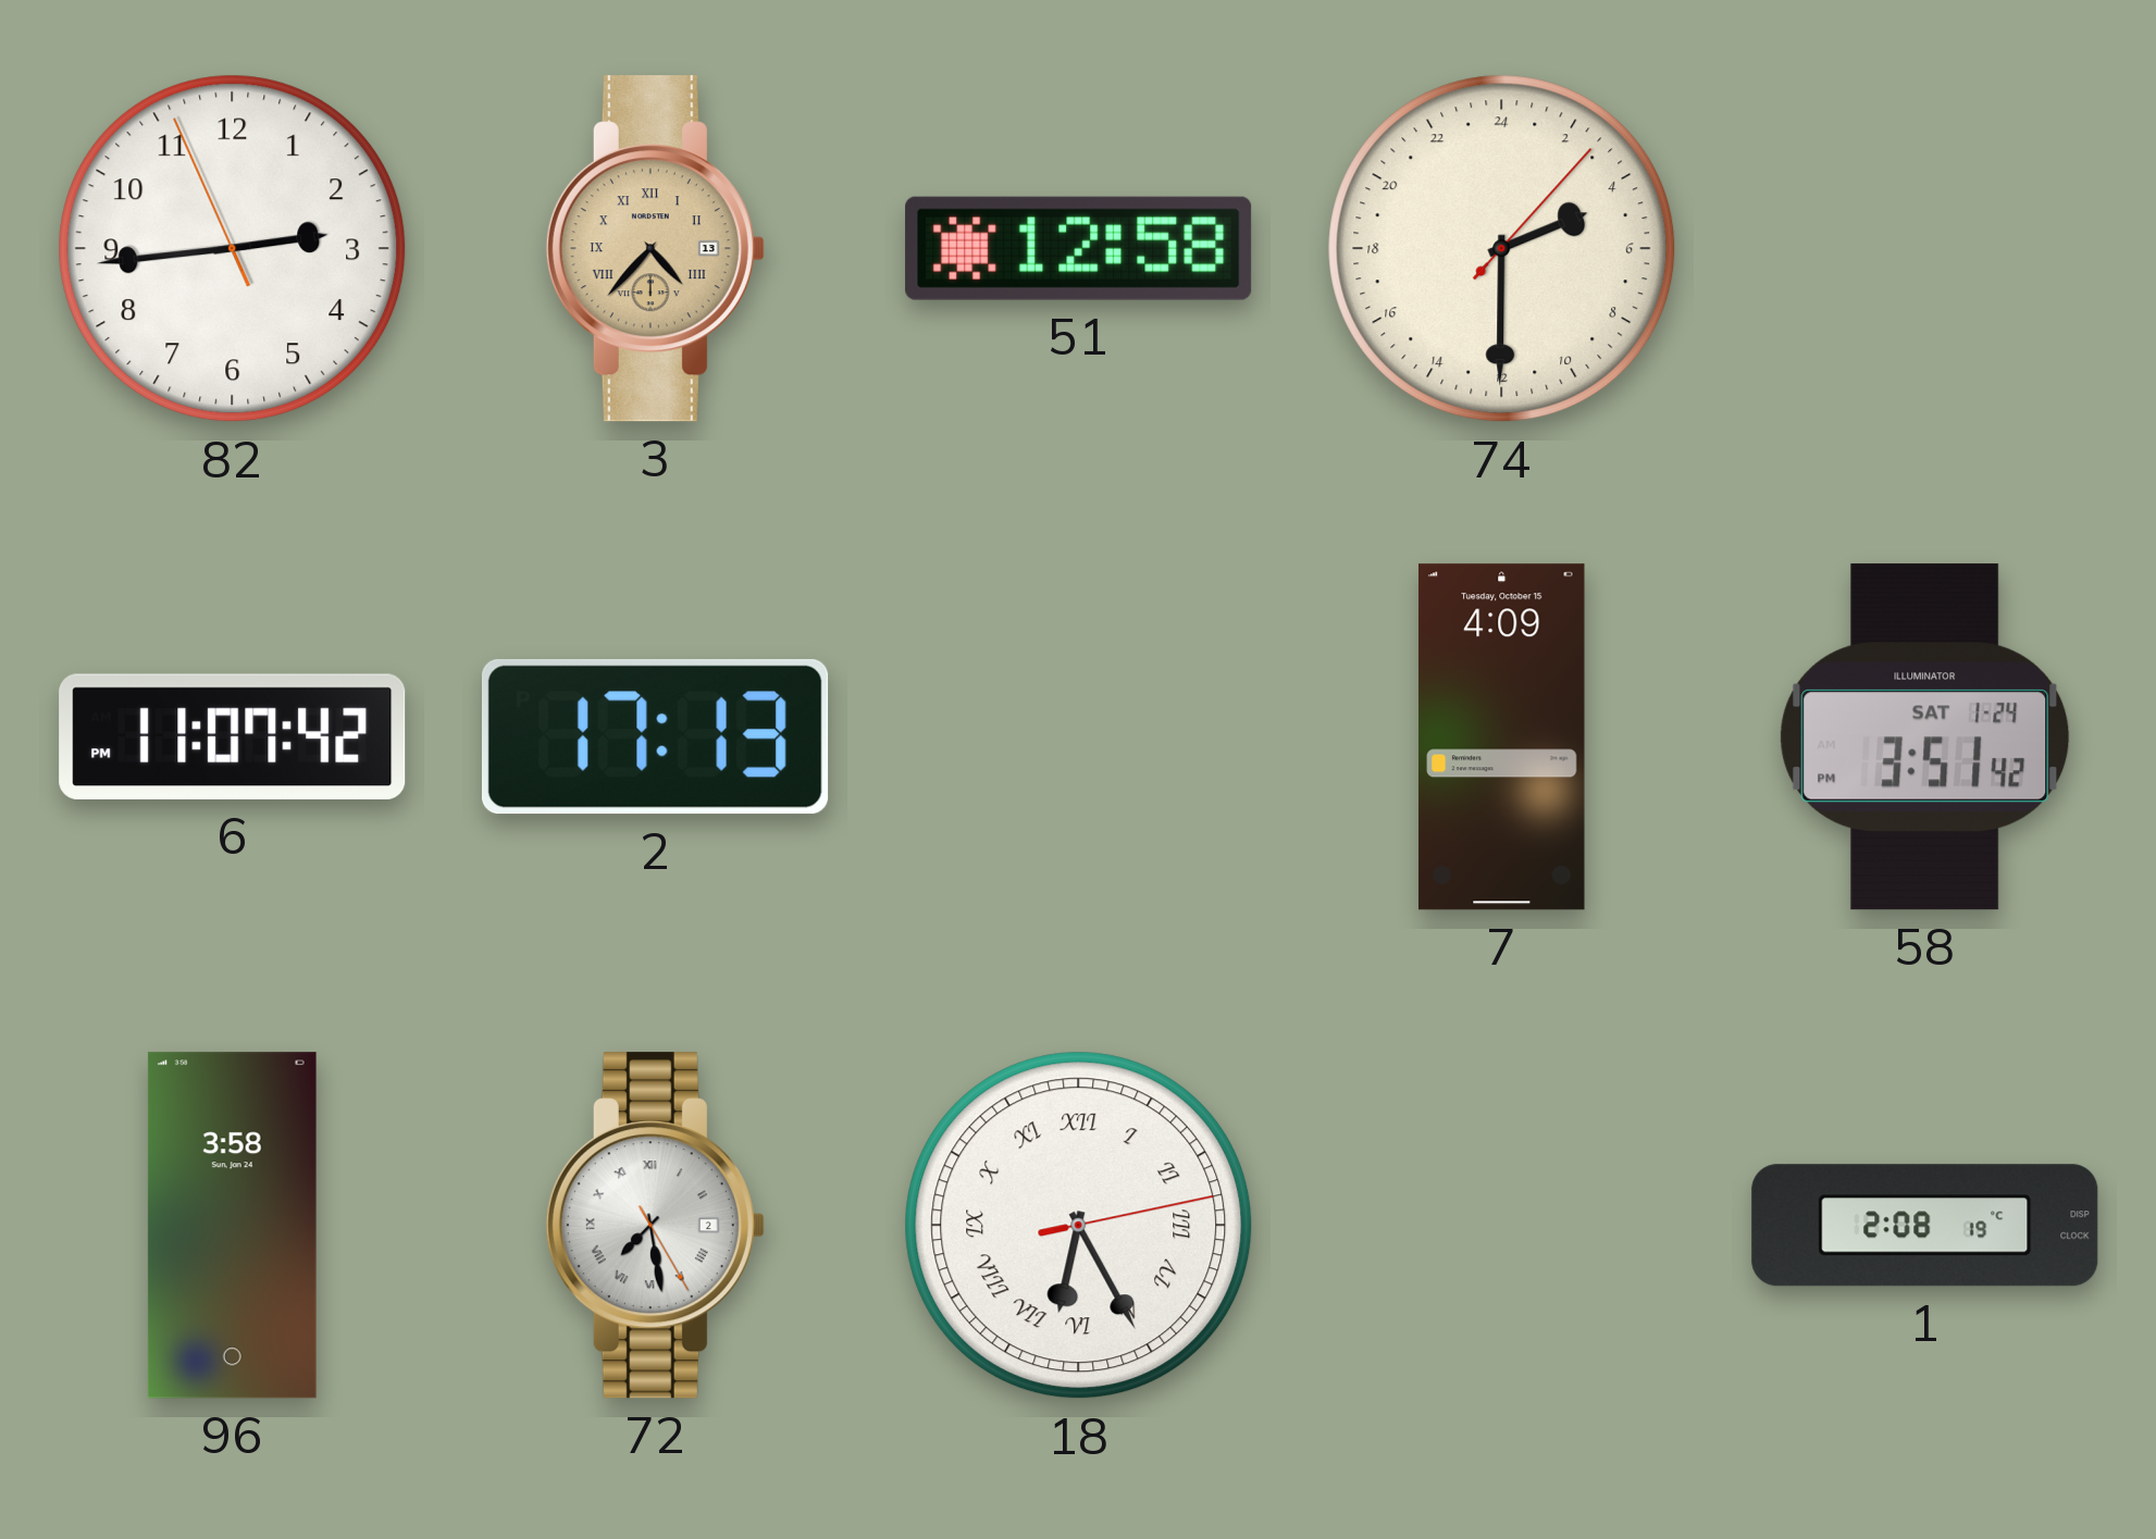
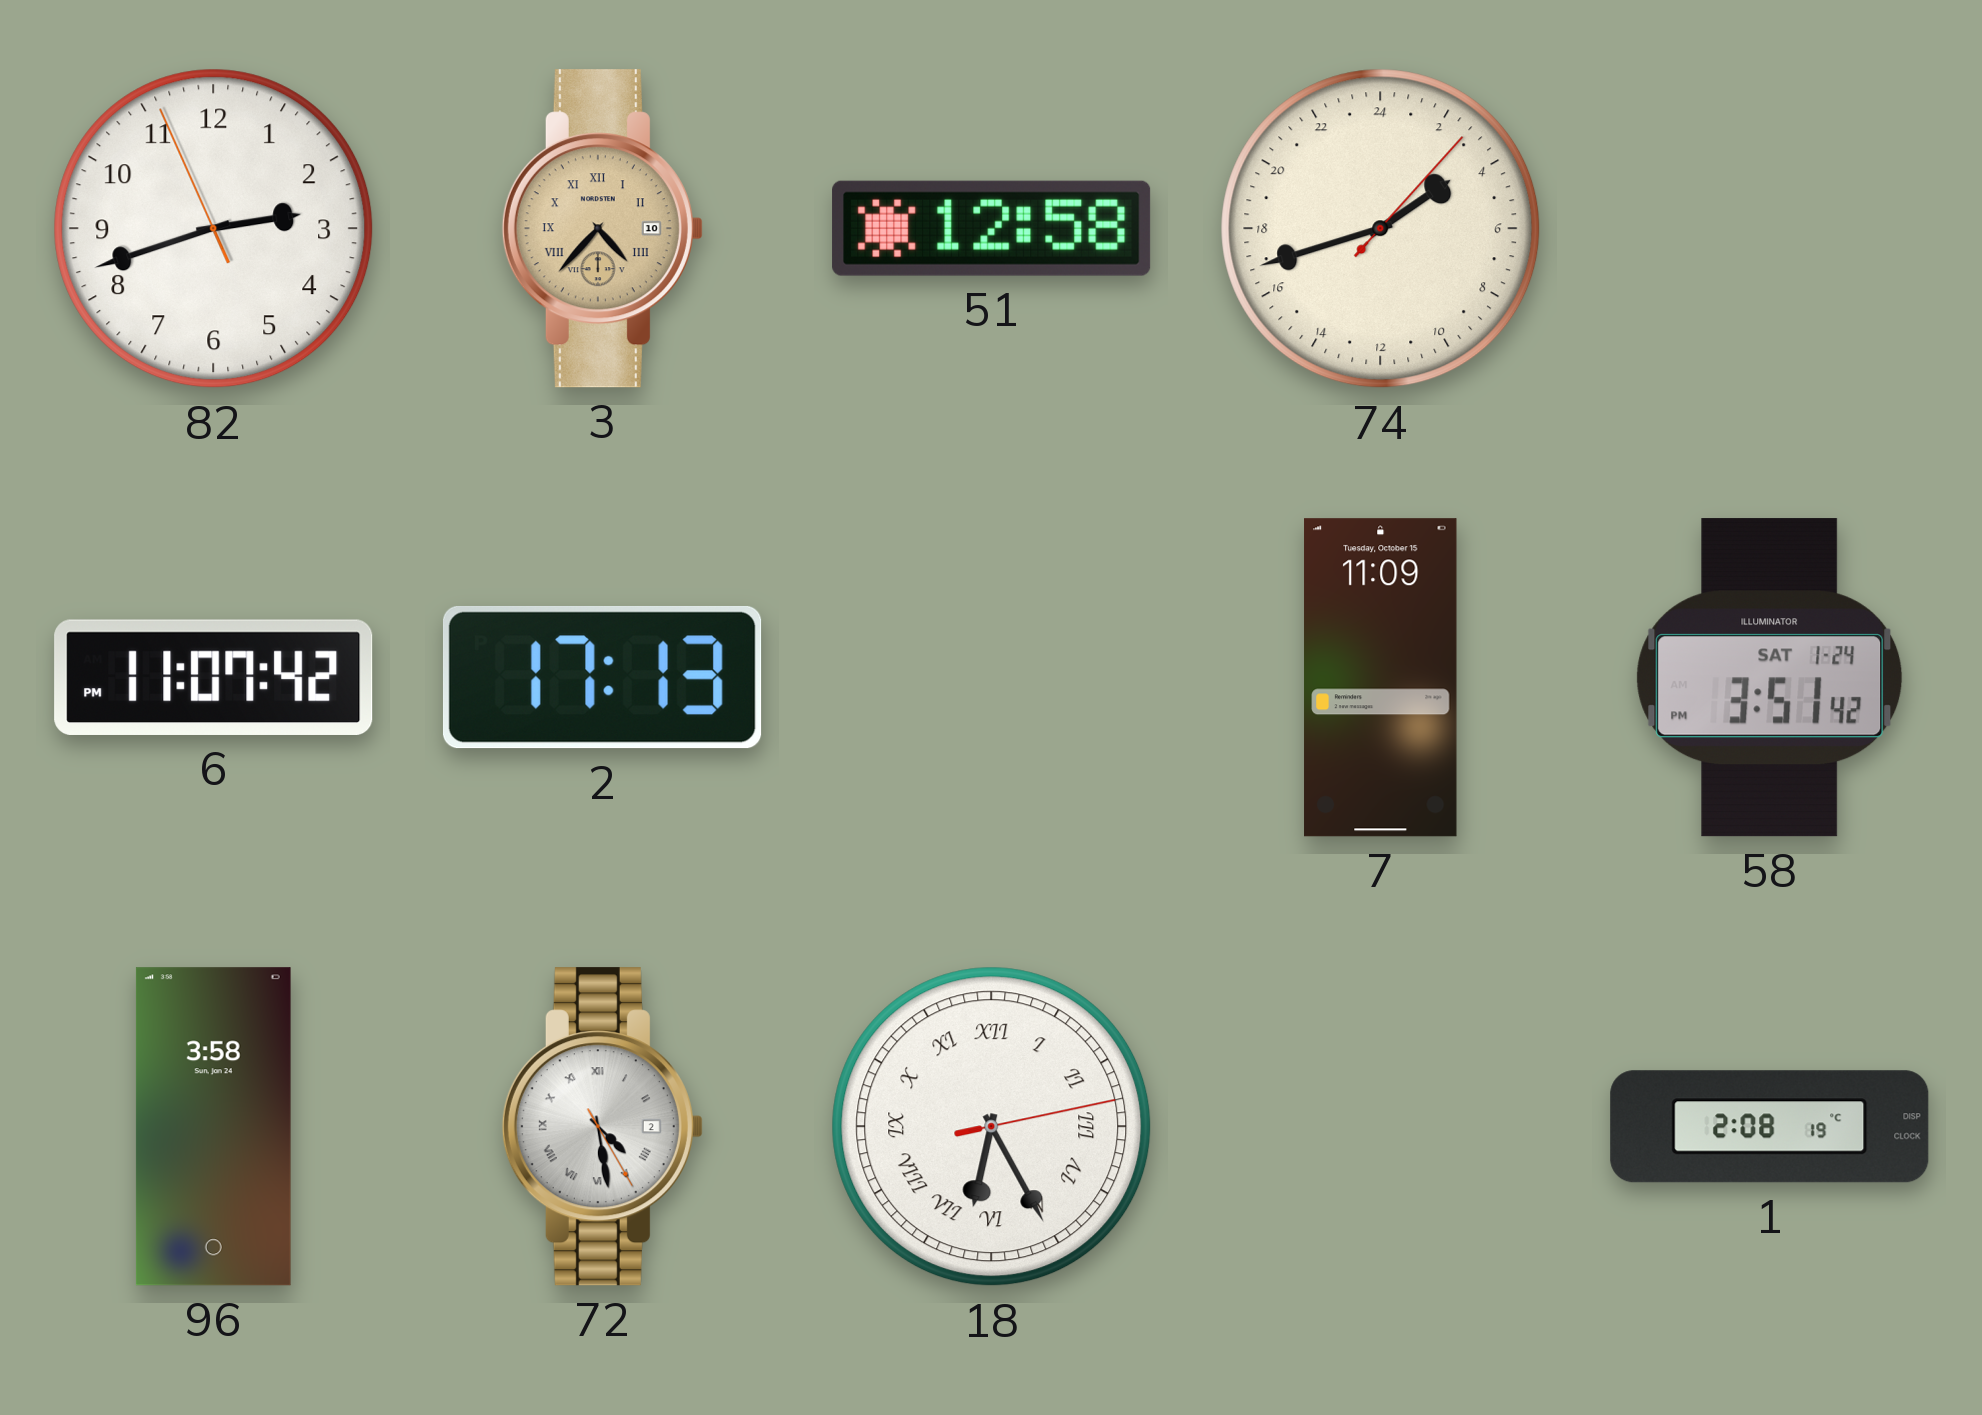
82: 2:43 -> 2:41
3 date: 13 -> 10
74: 4:30 -> 3:42
7: 4:09 -> 11:09
72: 7:28 -> 4:28
